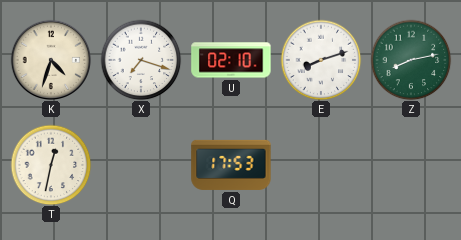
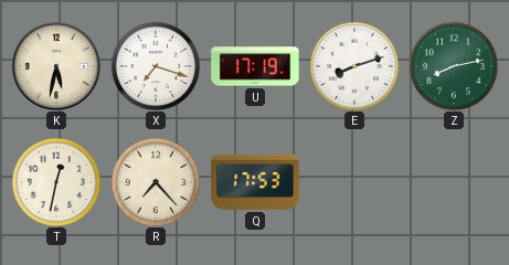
K: 4:33 -> 5:32
U: 02:10 -> 17:19
R: none -> 7:23
